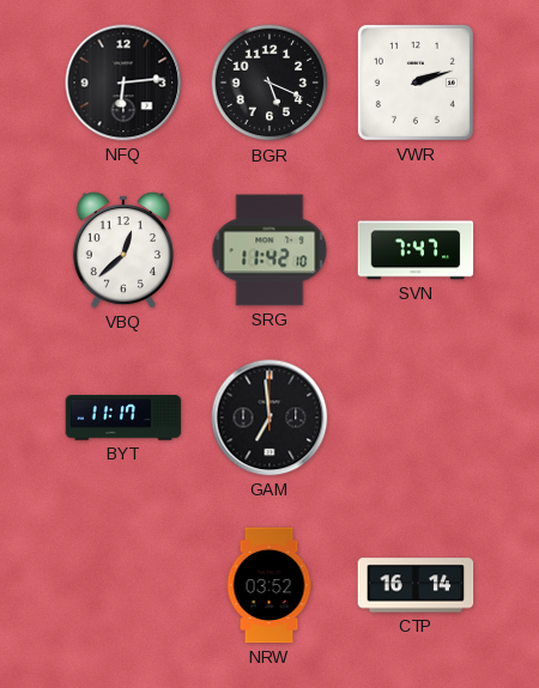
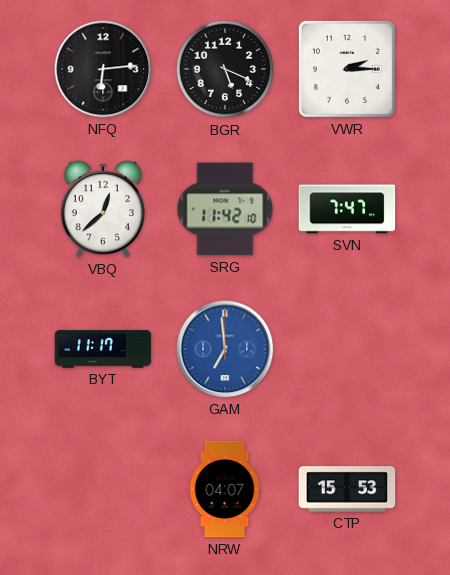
VWR: 2:12 -> 2:15
GAM dial: black -> blue
NRW: 03:52 -> 04:07
CTP: 16:14 -> 15:53
